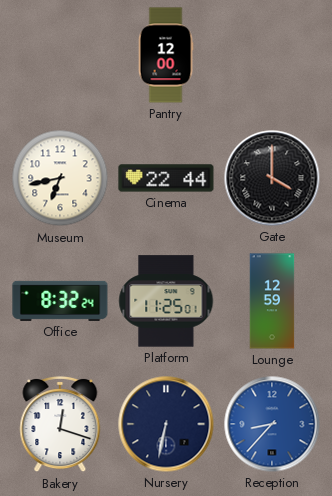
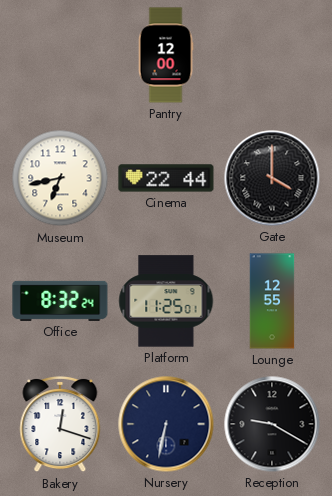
Lounge: 12:59 -> 12:55
Reception: 8:37 -> 9:20
Reception dial: blue -> black
